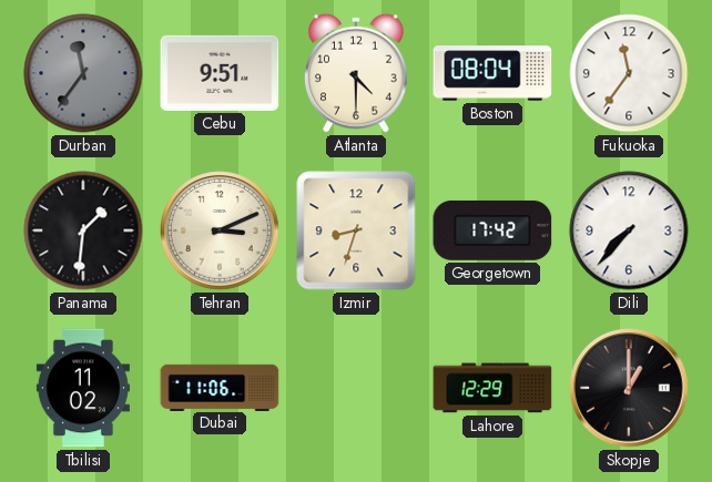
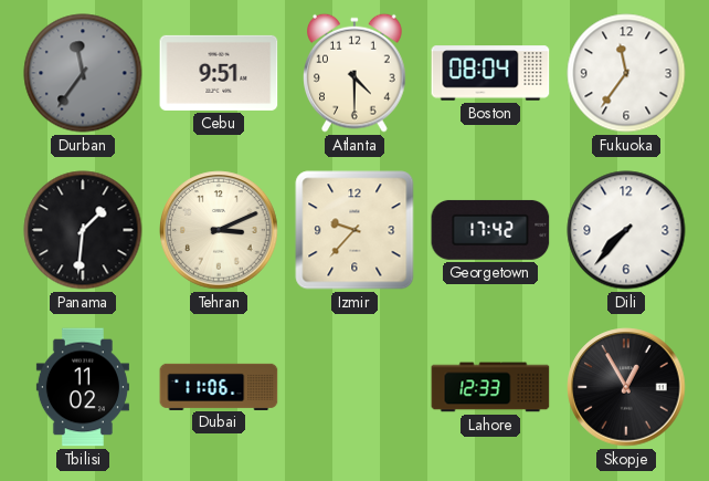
Izmir: 8:33 -> 9:37
Lahore: 12:29 -> 12:33
Skopje: 1:00 -> 12:55
